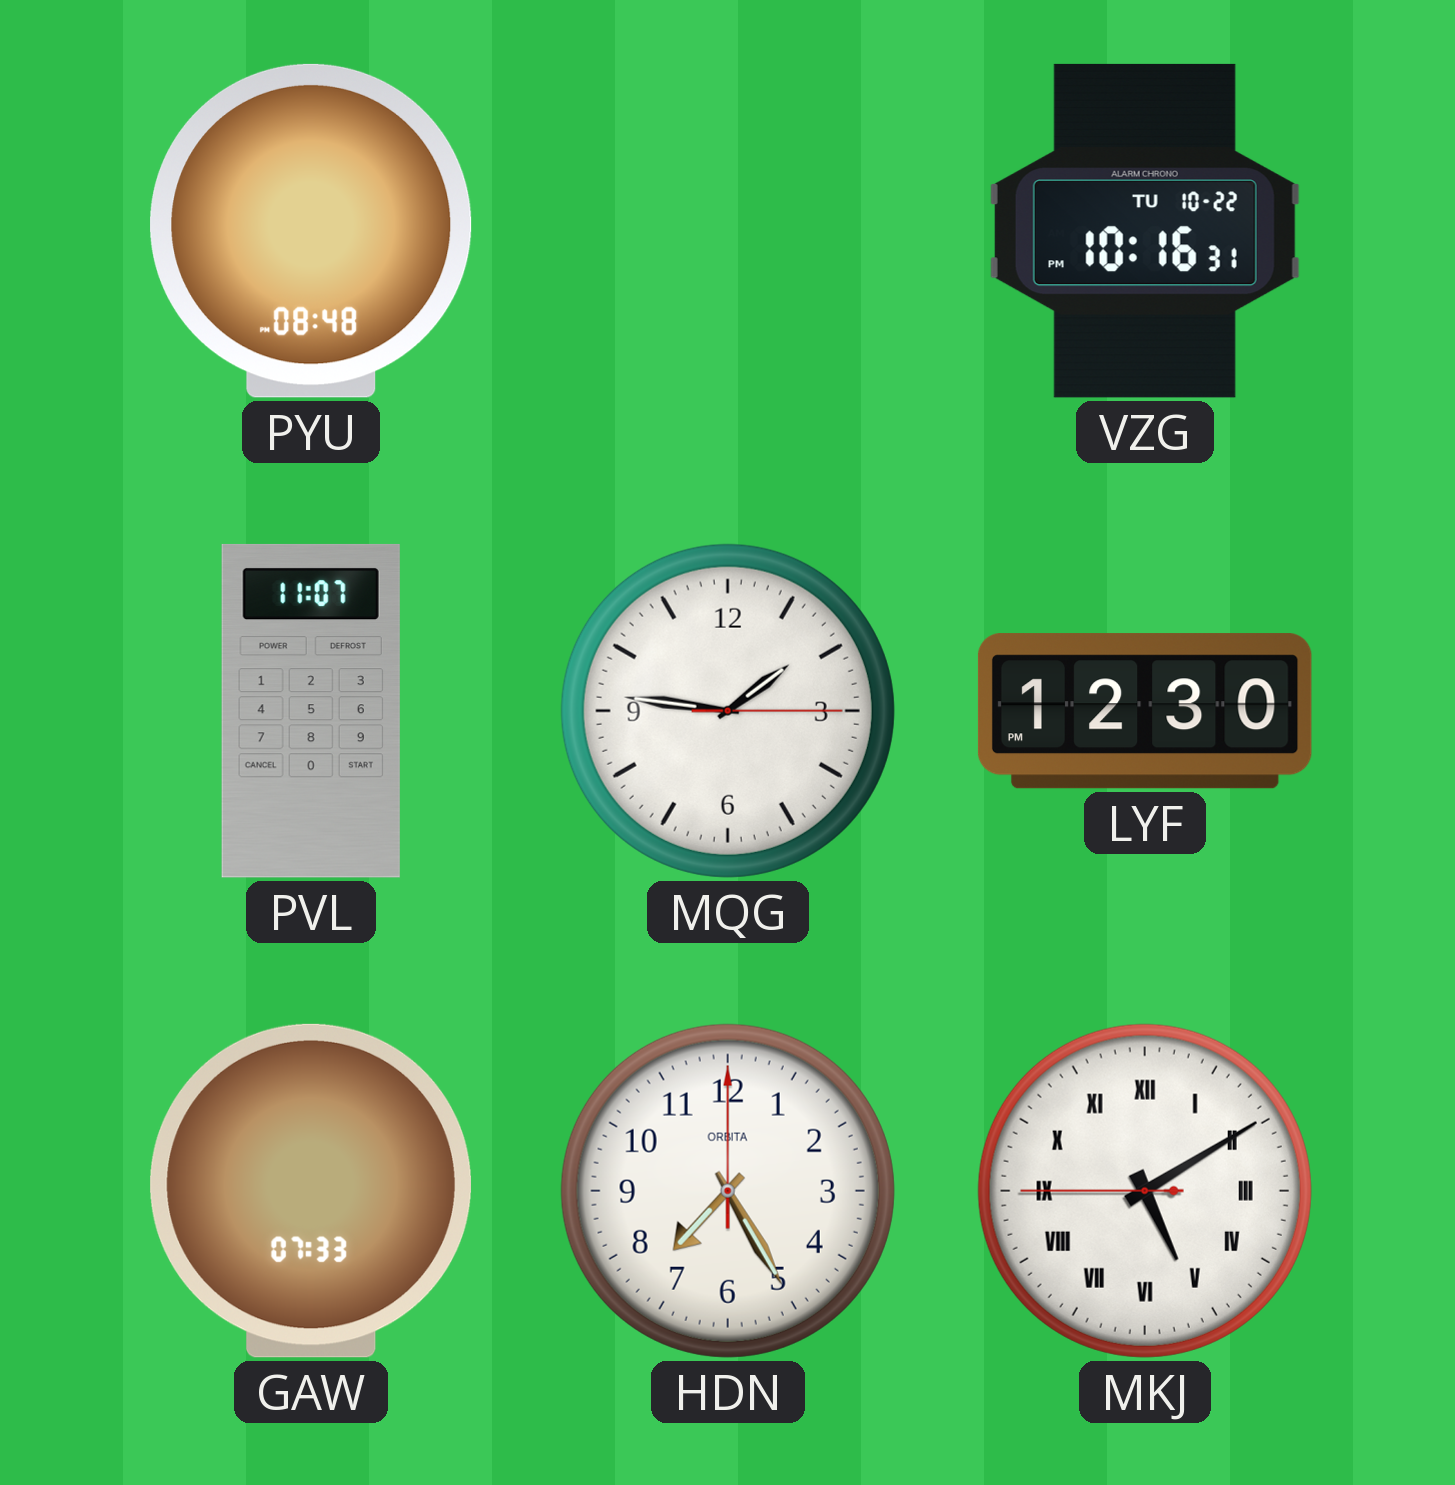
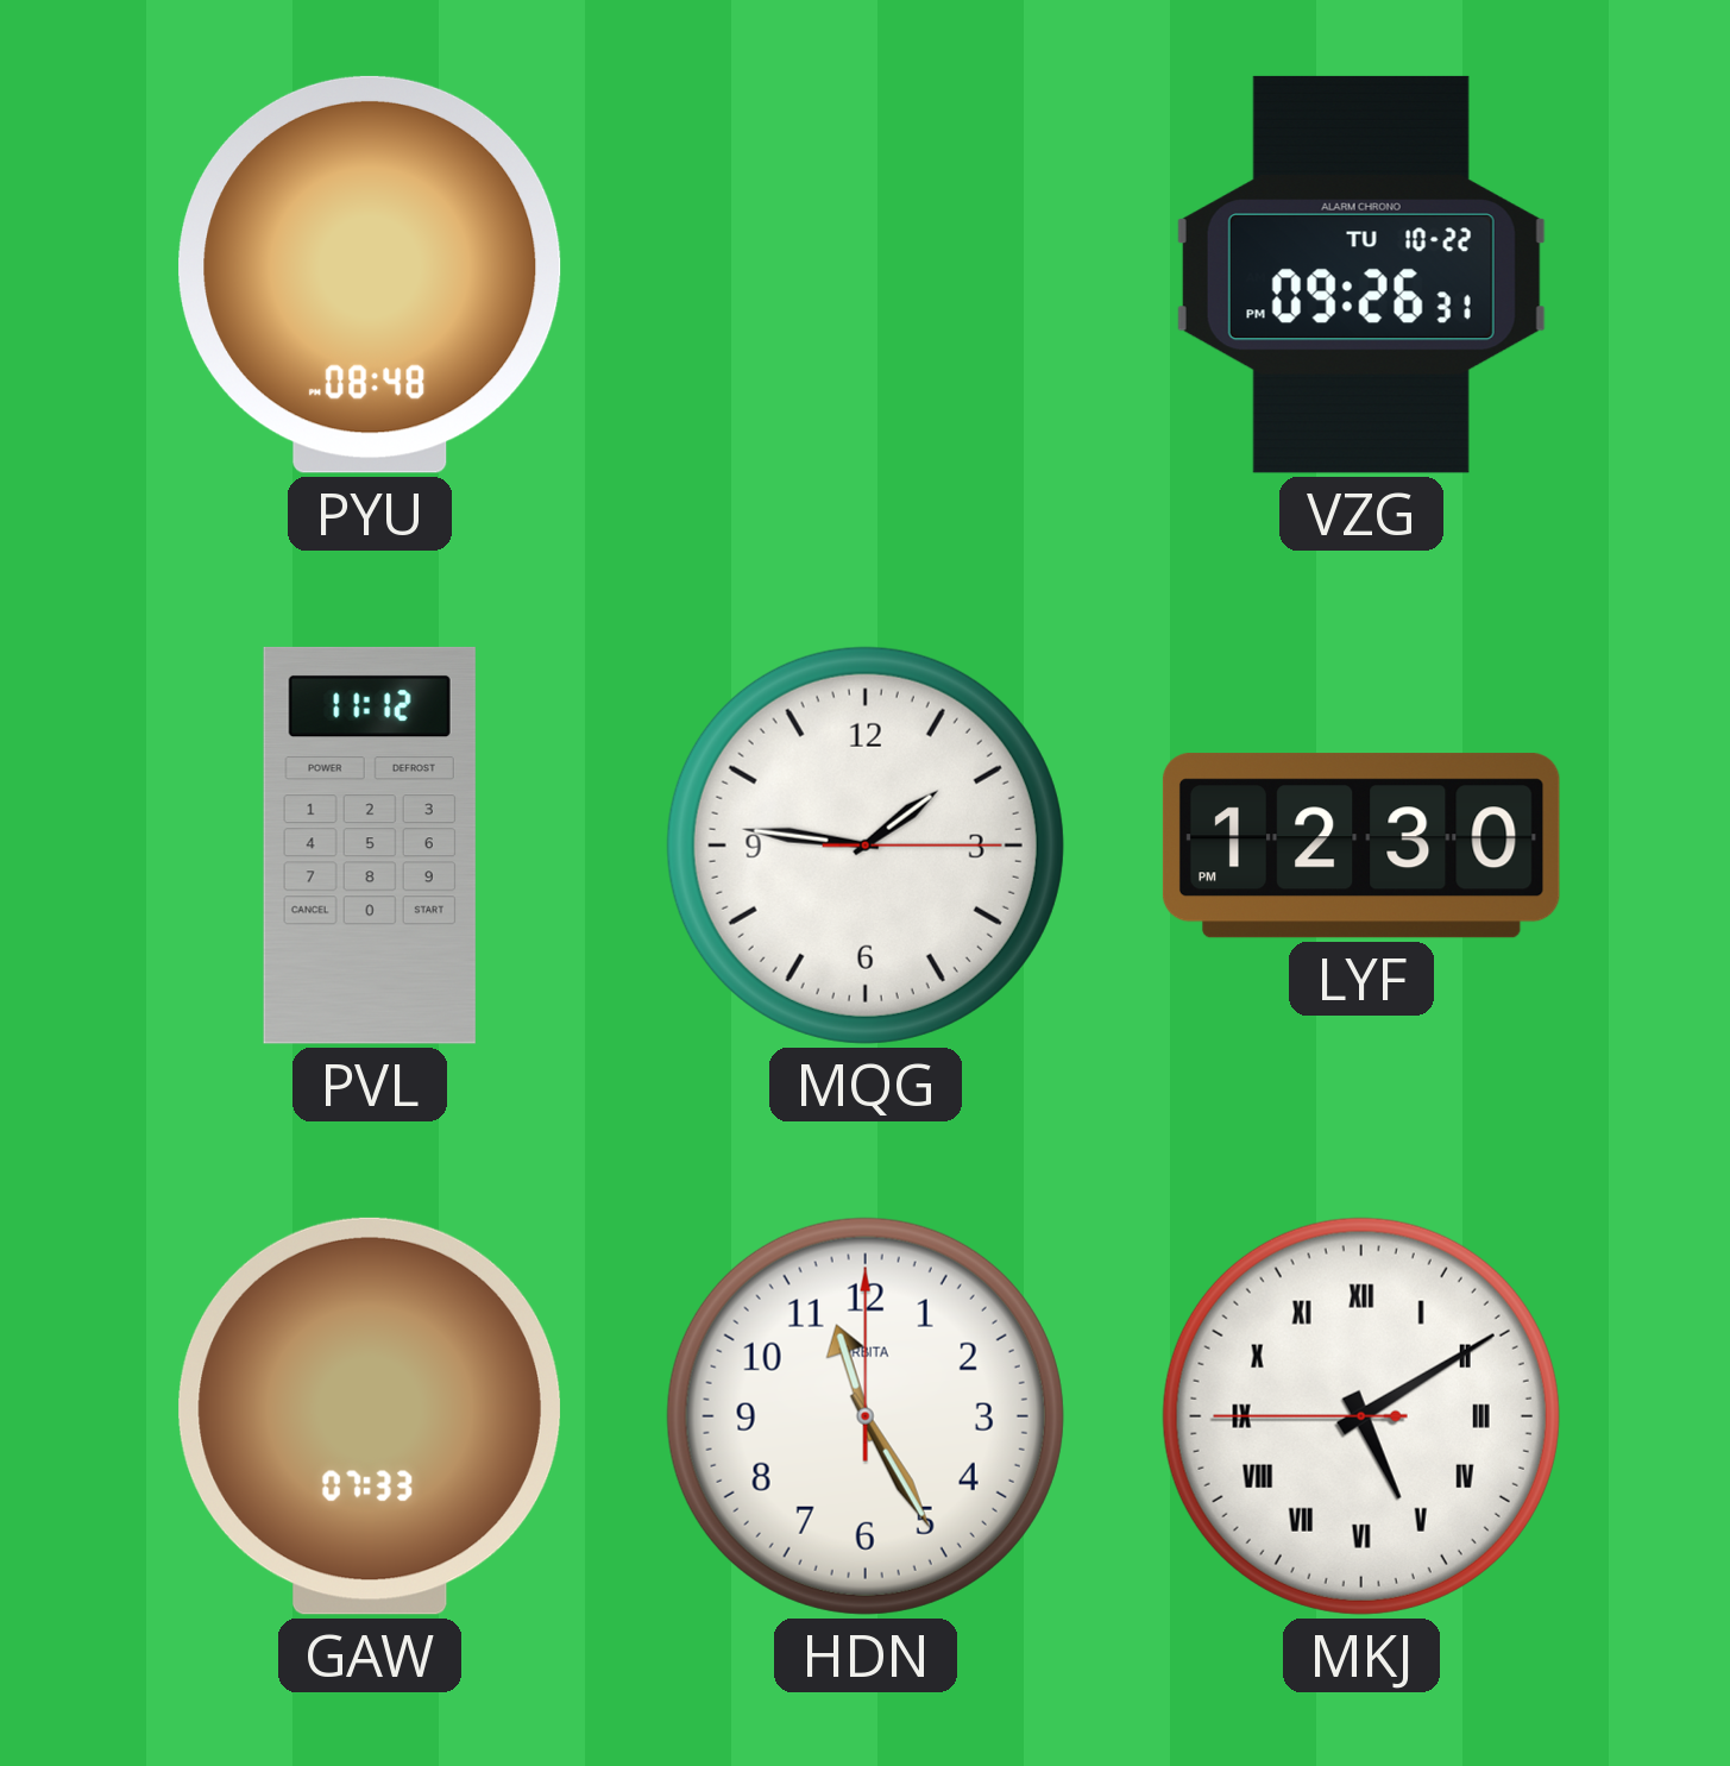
VZG: 10:16 -> 09:26
PVL: 11:07 -> 11:12
HDN: 7:25 -> 11:25
